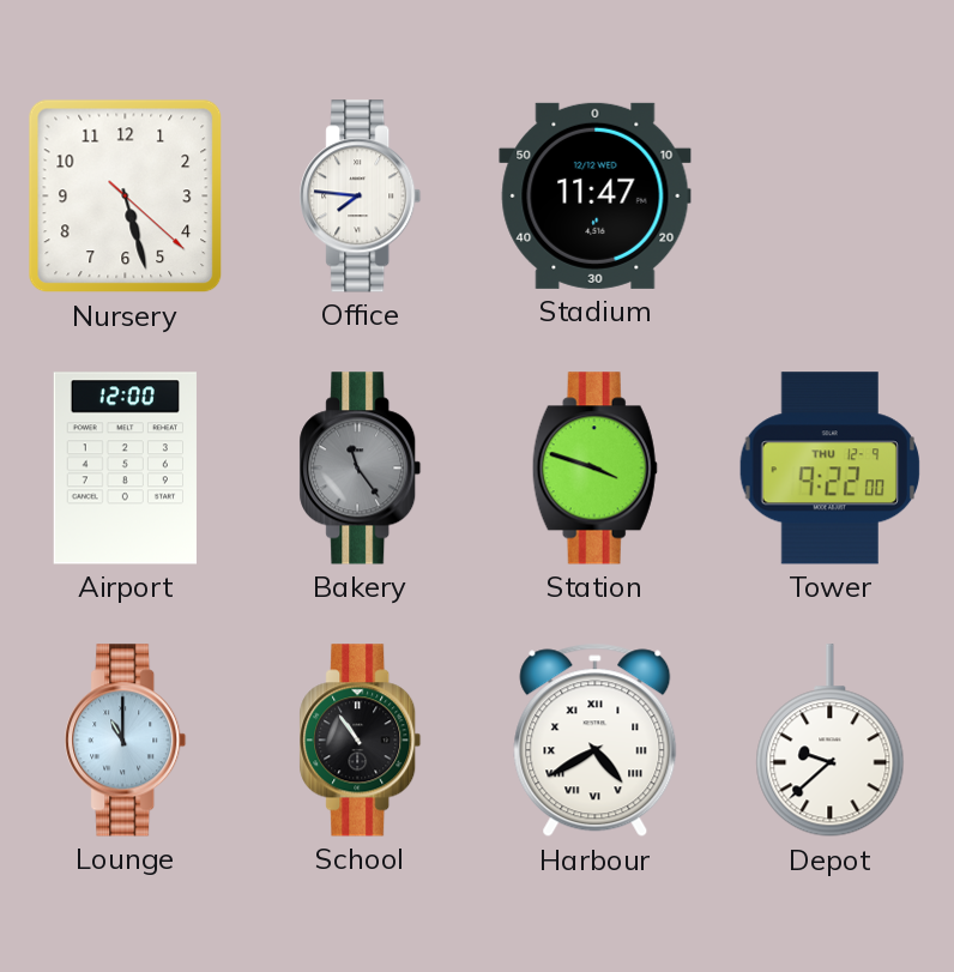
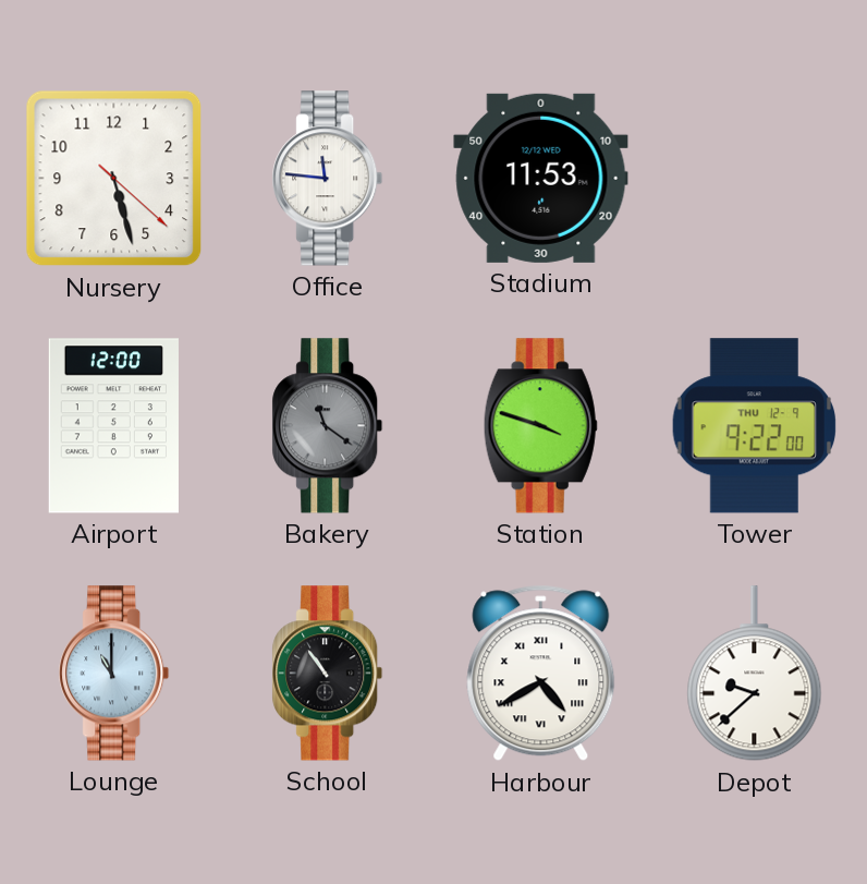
Office: 7:46 -> 11:46
Stadium: 11:47 -> 11:53
Bakery: 11:24 -> 11:21
